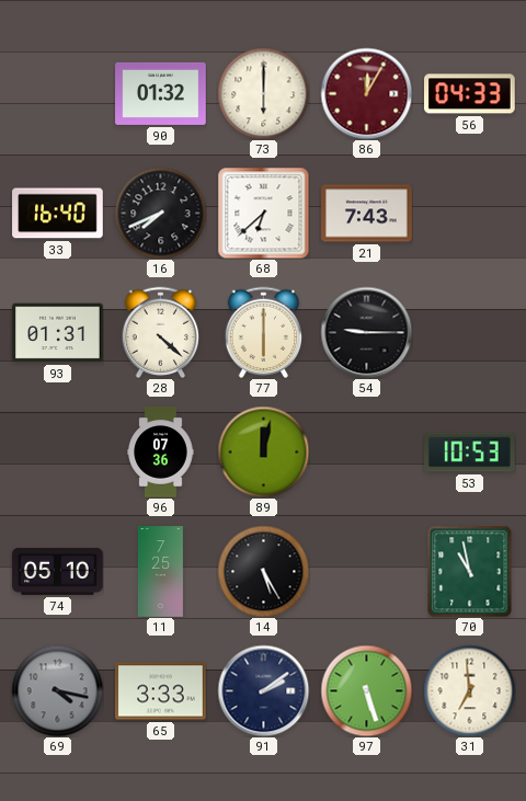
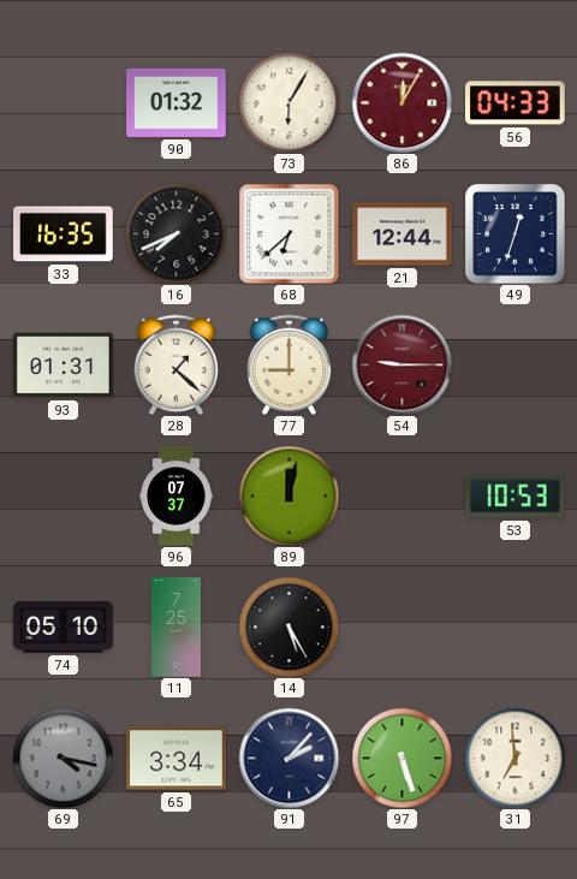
73: 6:00 -> 6:05
33: 16:40 -> 16:35
21: 7:43 -> 12:44
49: none -> 12:33
28: 4:22 -> 1:22
77: 6:00 -> 9:00
54 dial: black -> burgundy
96: 07:36 -> 07:37
70: 10:58 -> none
65: 3:33 -> 3:34
91: 2:09 -> 2:07
